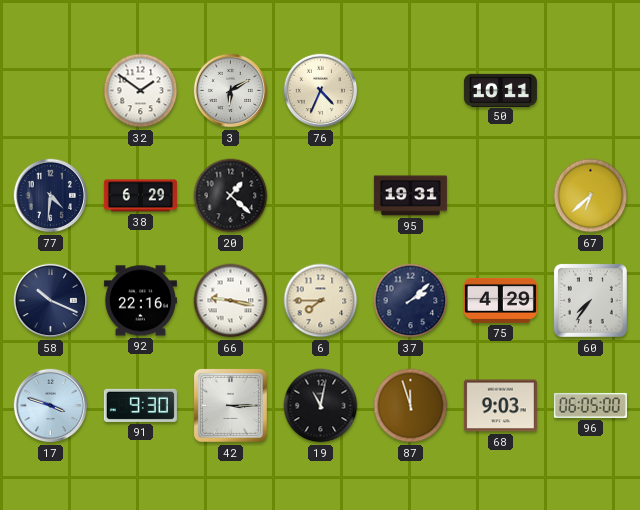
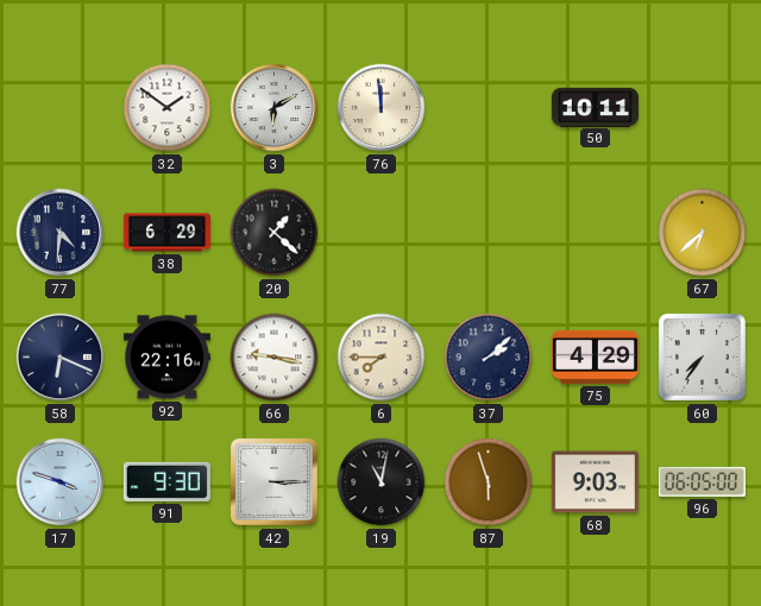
76: 4:34 -> 11:59
95: 19:31 -> none
58: 10:19 -> 6:19
87: 11:57 -> 5:57
